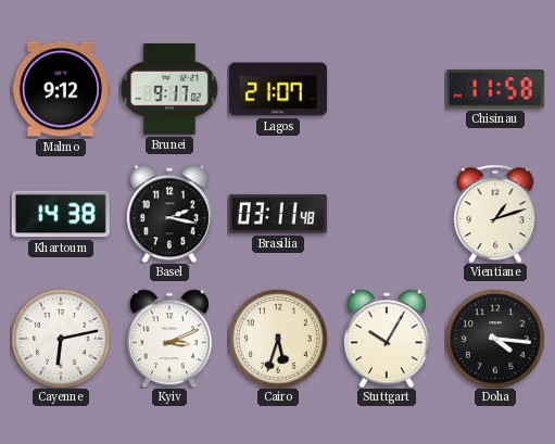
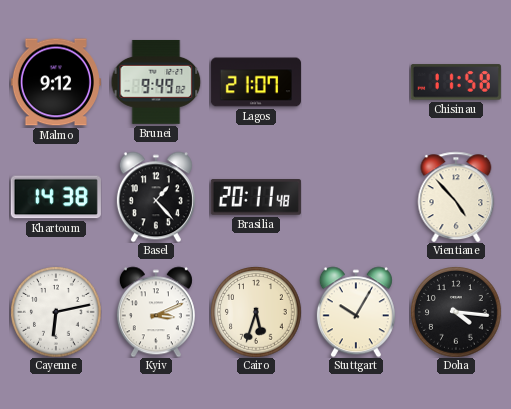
Brunei: 9:17 -> 9:49
Basel: 2:17 -> 1:23
Brasilia: 03:11 -> 20:11
Vientiane: 1:12 -> 4:53
